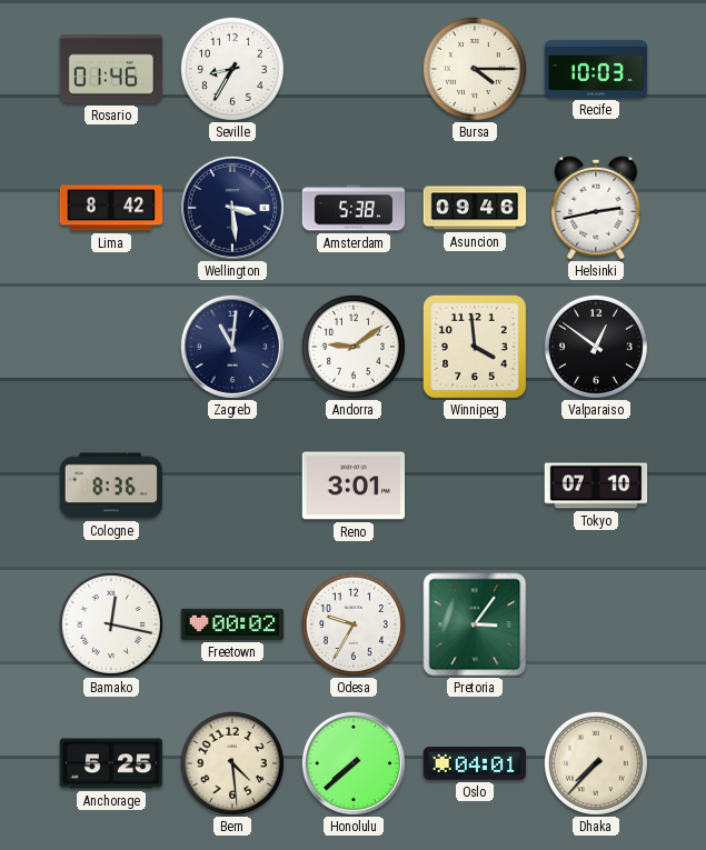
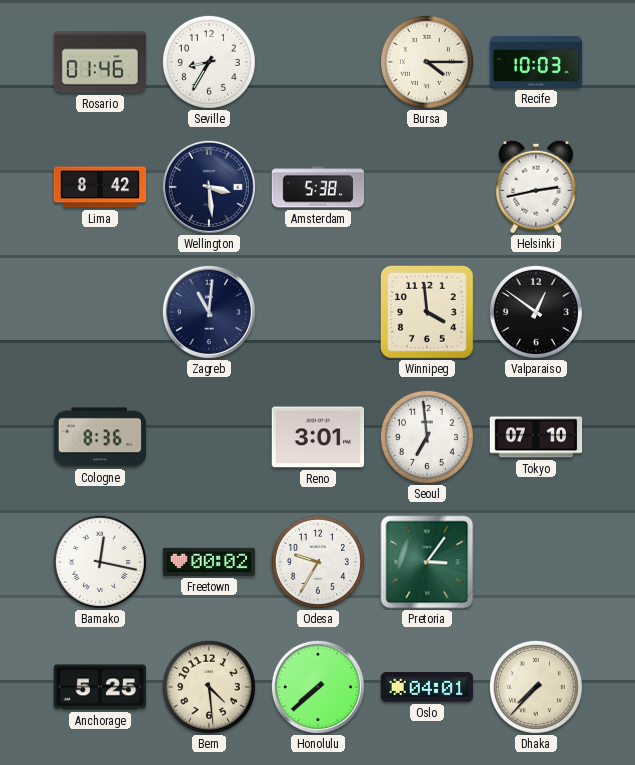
Asuncion: 09:46 -> none
Andorra: 9:09 -> none
Seoul: none -> 6:59
